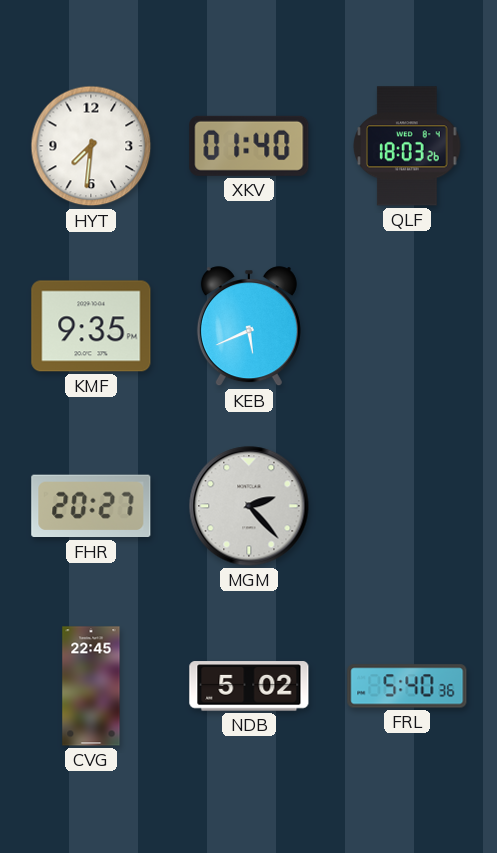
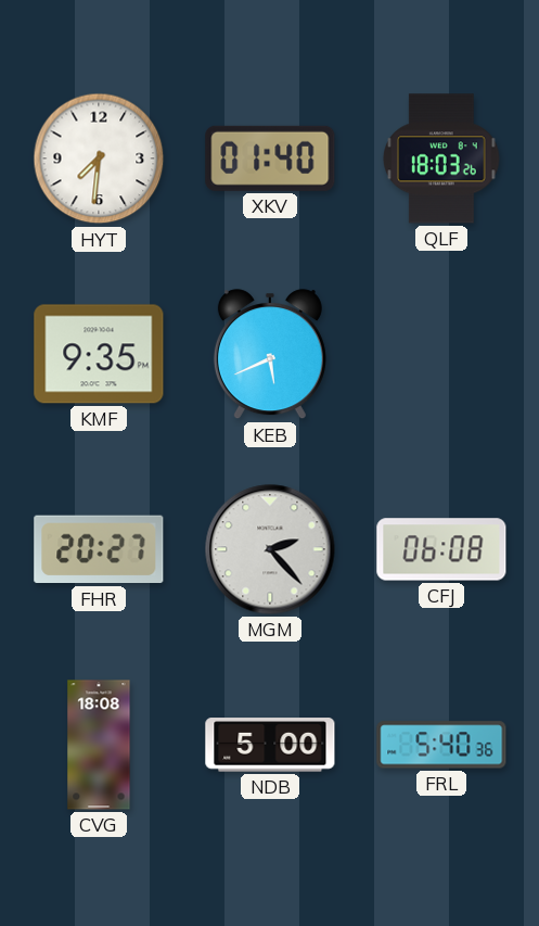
CFJ: none -> 06:08
CVG: 22:45 -> 18:08
NDB: 5:02 -> 5:00
